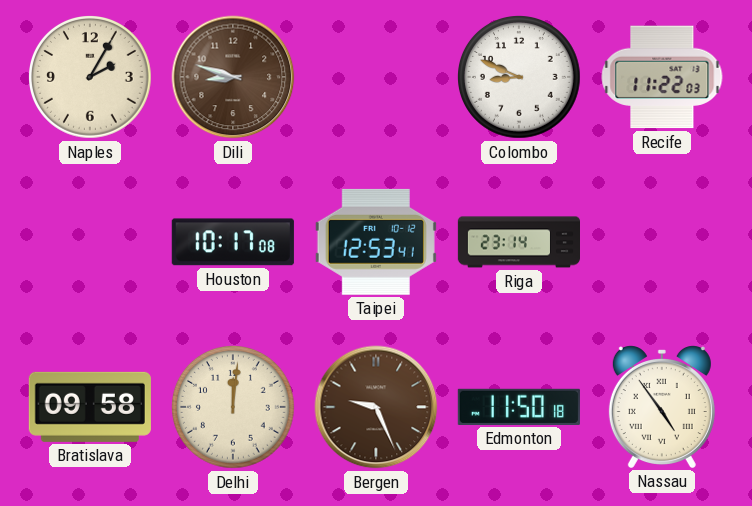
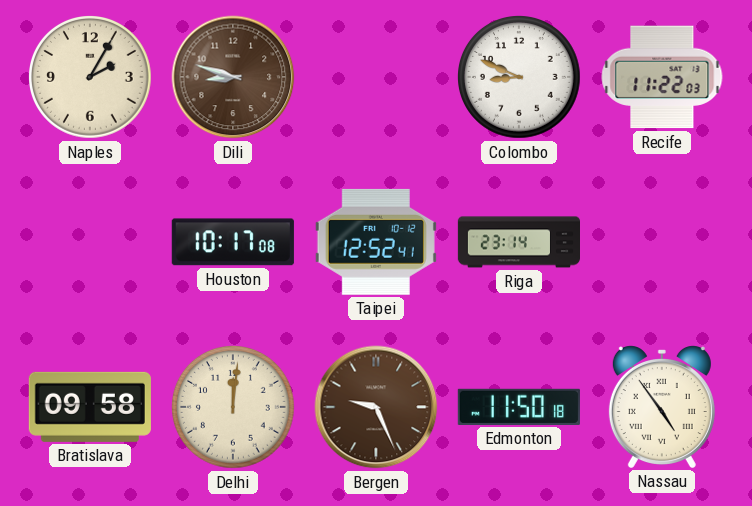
Taipei: 12:53 -> 12:52
